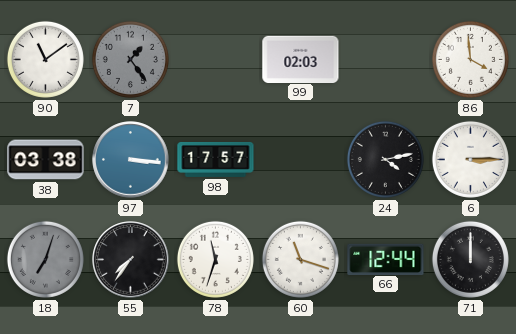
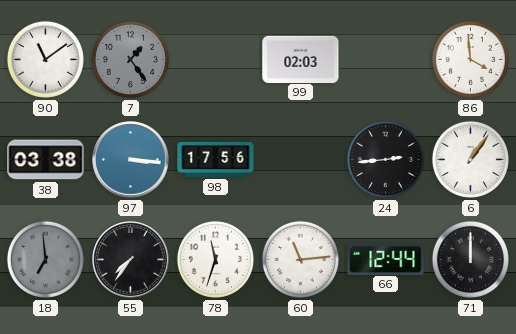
98: 17:57 -> 17:56
24: 4:13 -> 2:44
6: 3:15 -> 1:06
18: 7:03 -> 6:59
60: 11:18 -> 11:14
